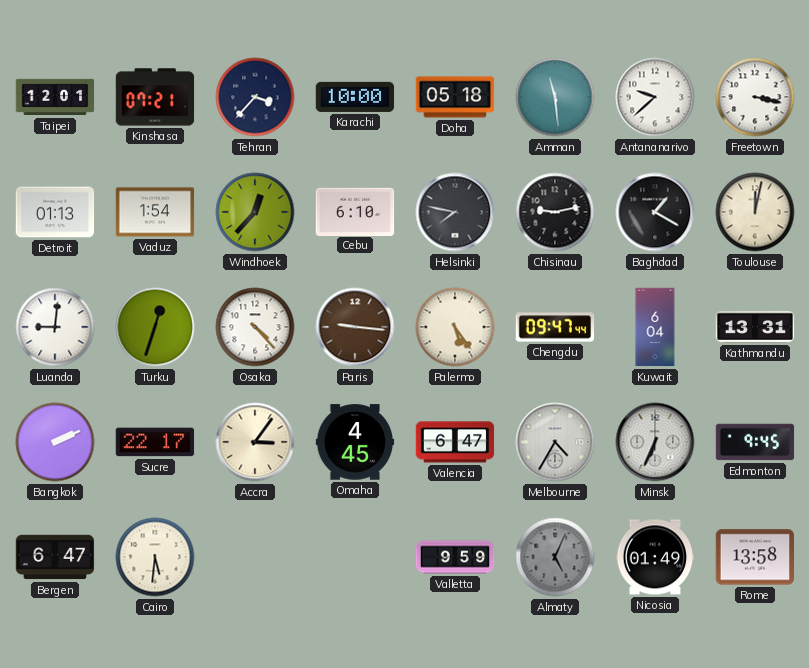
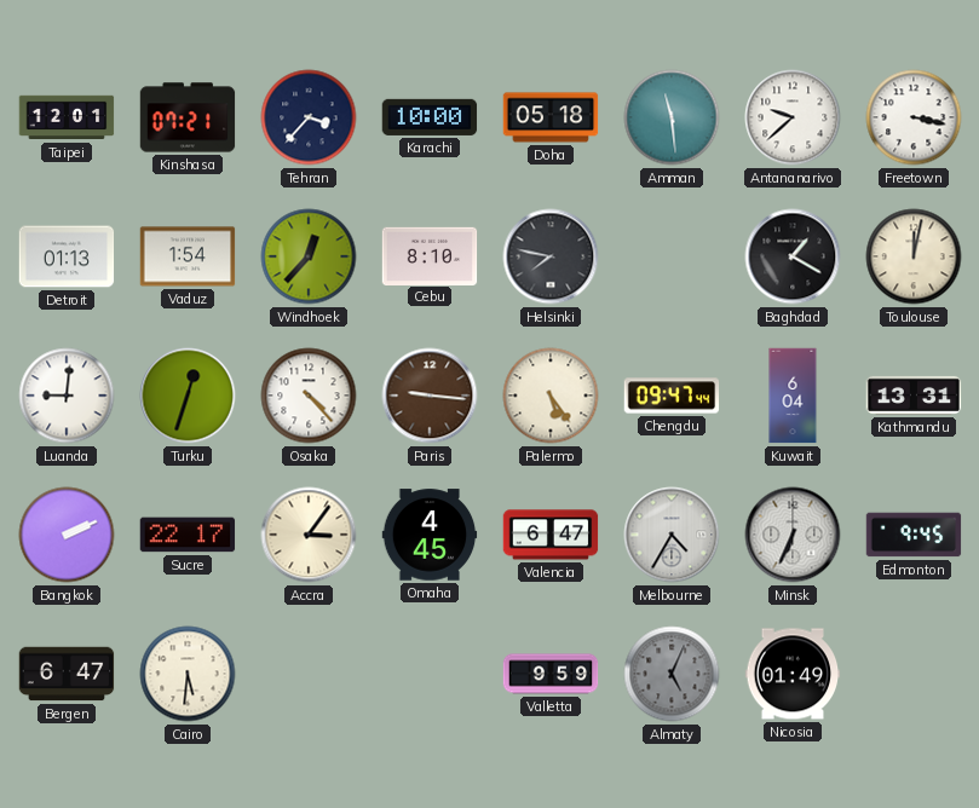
Cebu: 6:10 -> 8:10
Chisinau: 9:13 -> none
Rome: 13:58 -> none
